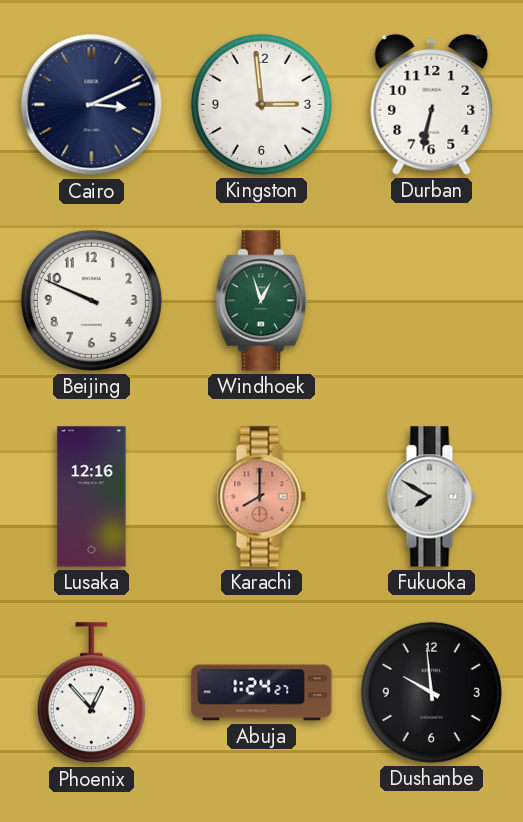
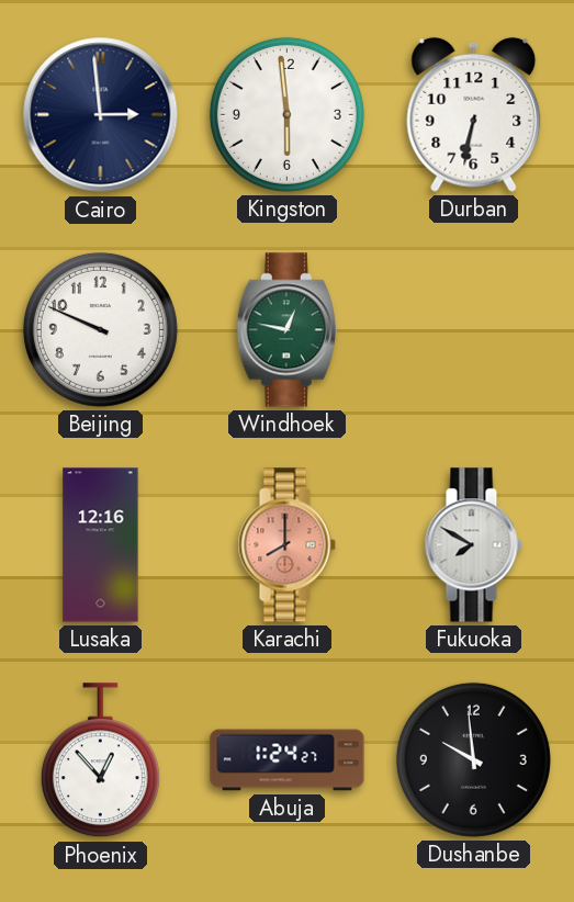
Cairo: 3:11 -> 2:59
Kingston: 2:59 -> 5:59
Windhoek: 12:57 -> 12:47
